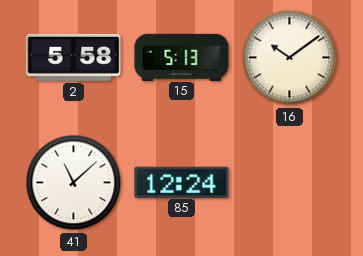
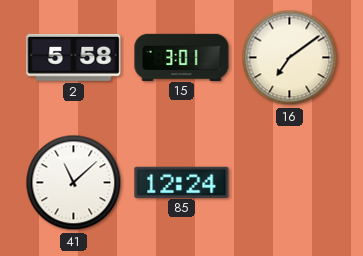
15: 5:13 -> 3:01
16: 10:09 -> 7:09
